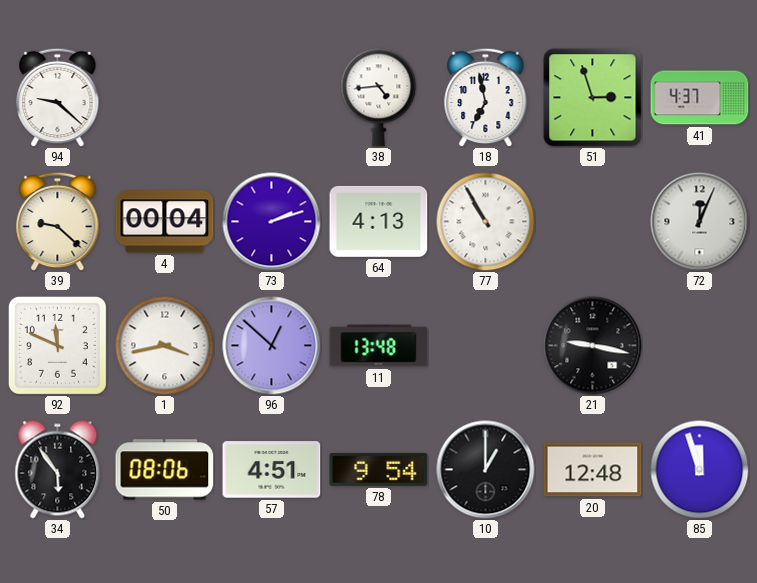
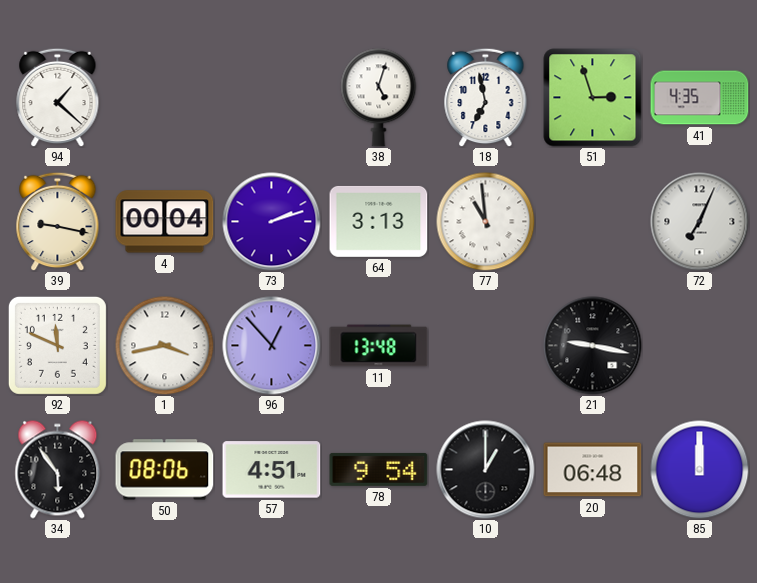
94: 9:22 -> 1:22
38: 4:44 -> 5:03
41: 4:37 -> 4:35
39: 9:22 -> 9:17
64: 4:13 -> 3:13
77: 10:55 -> 10:59
72: 12:04 -> 7:04
96: 12:52 -> 12:53
20: 12:48 -> 06:48
85: 11:57 -> 12:00
